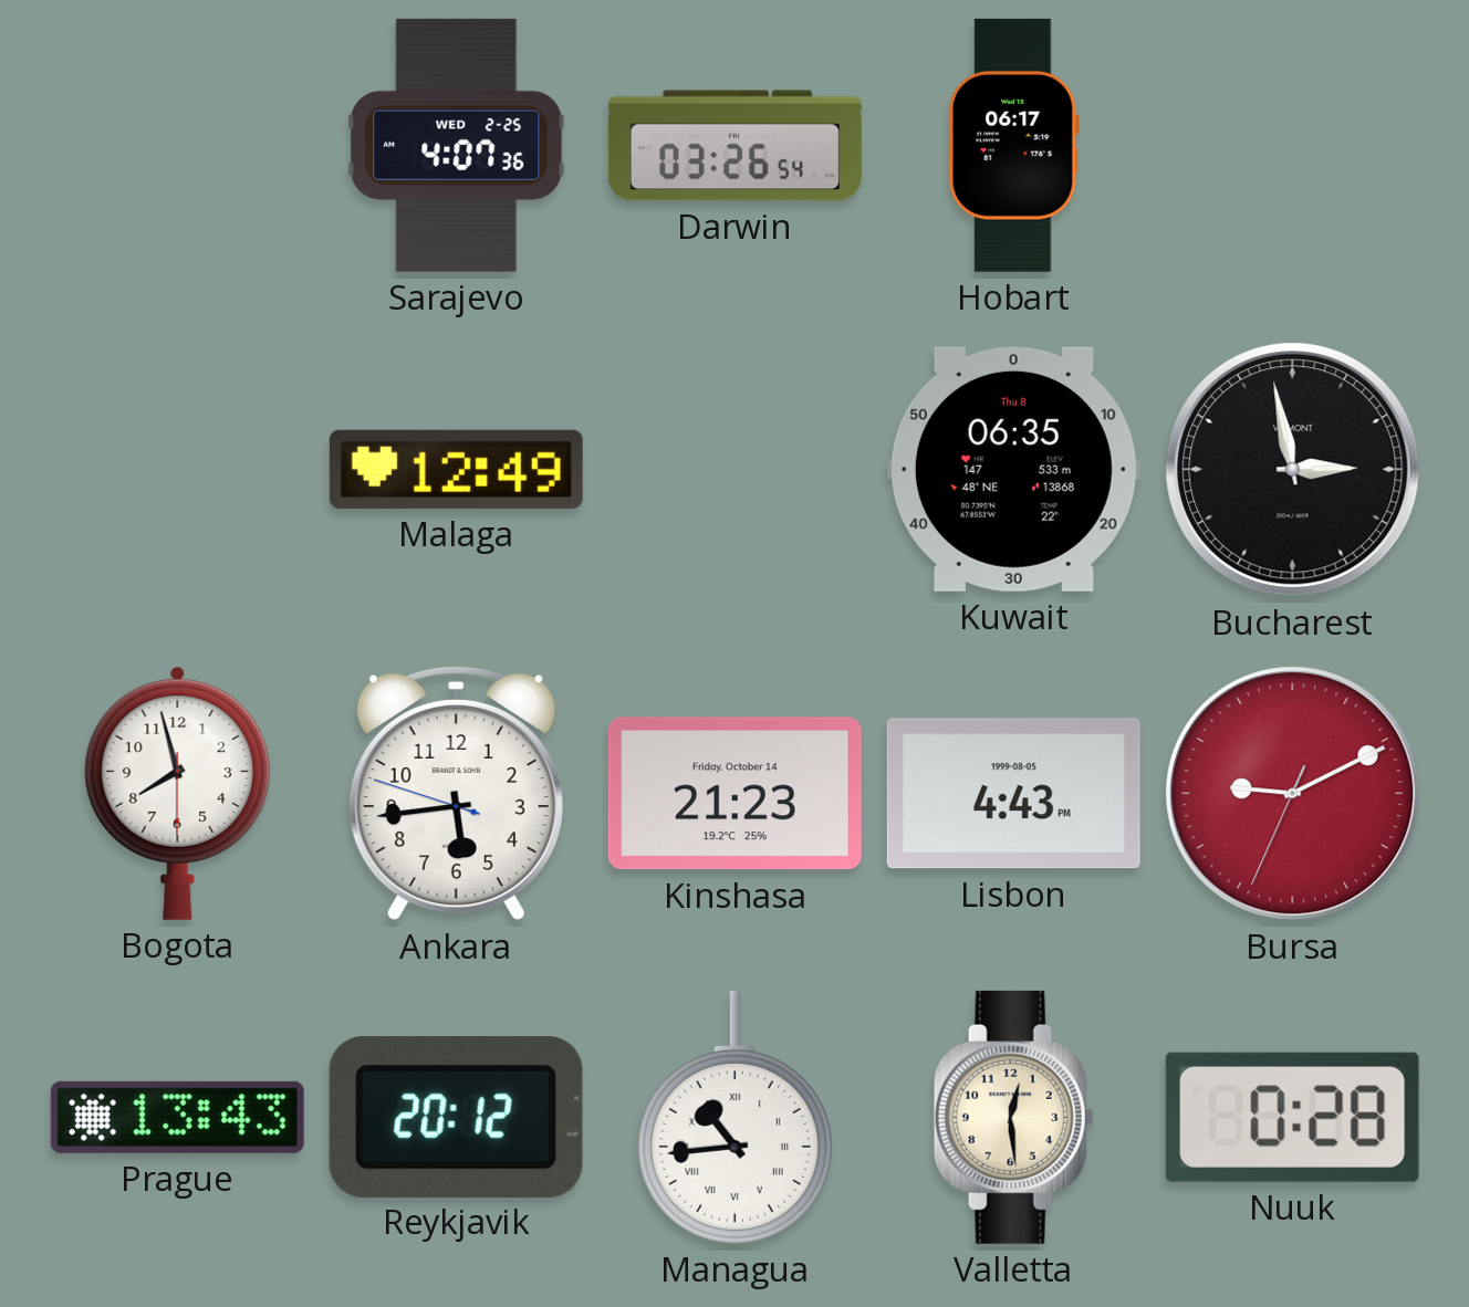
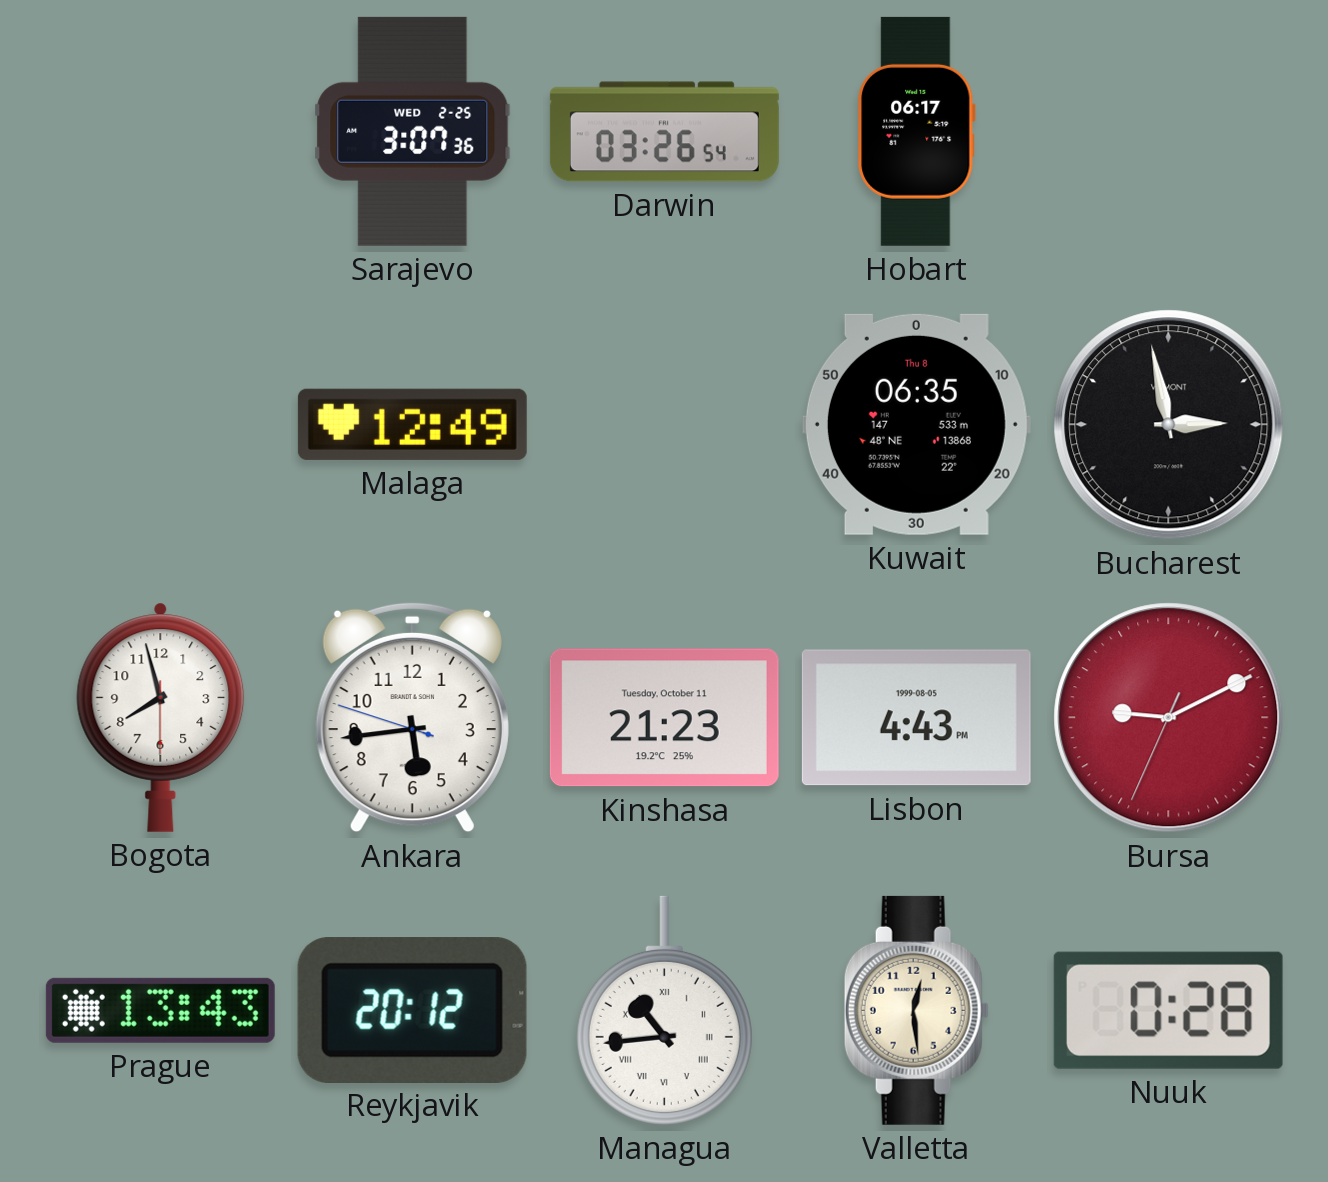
Sarajevo: 4:07 -> 3:07
Kinshasa date: Friday, October 14 -> Tuesday, October 11
